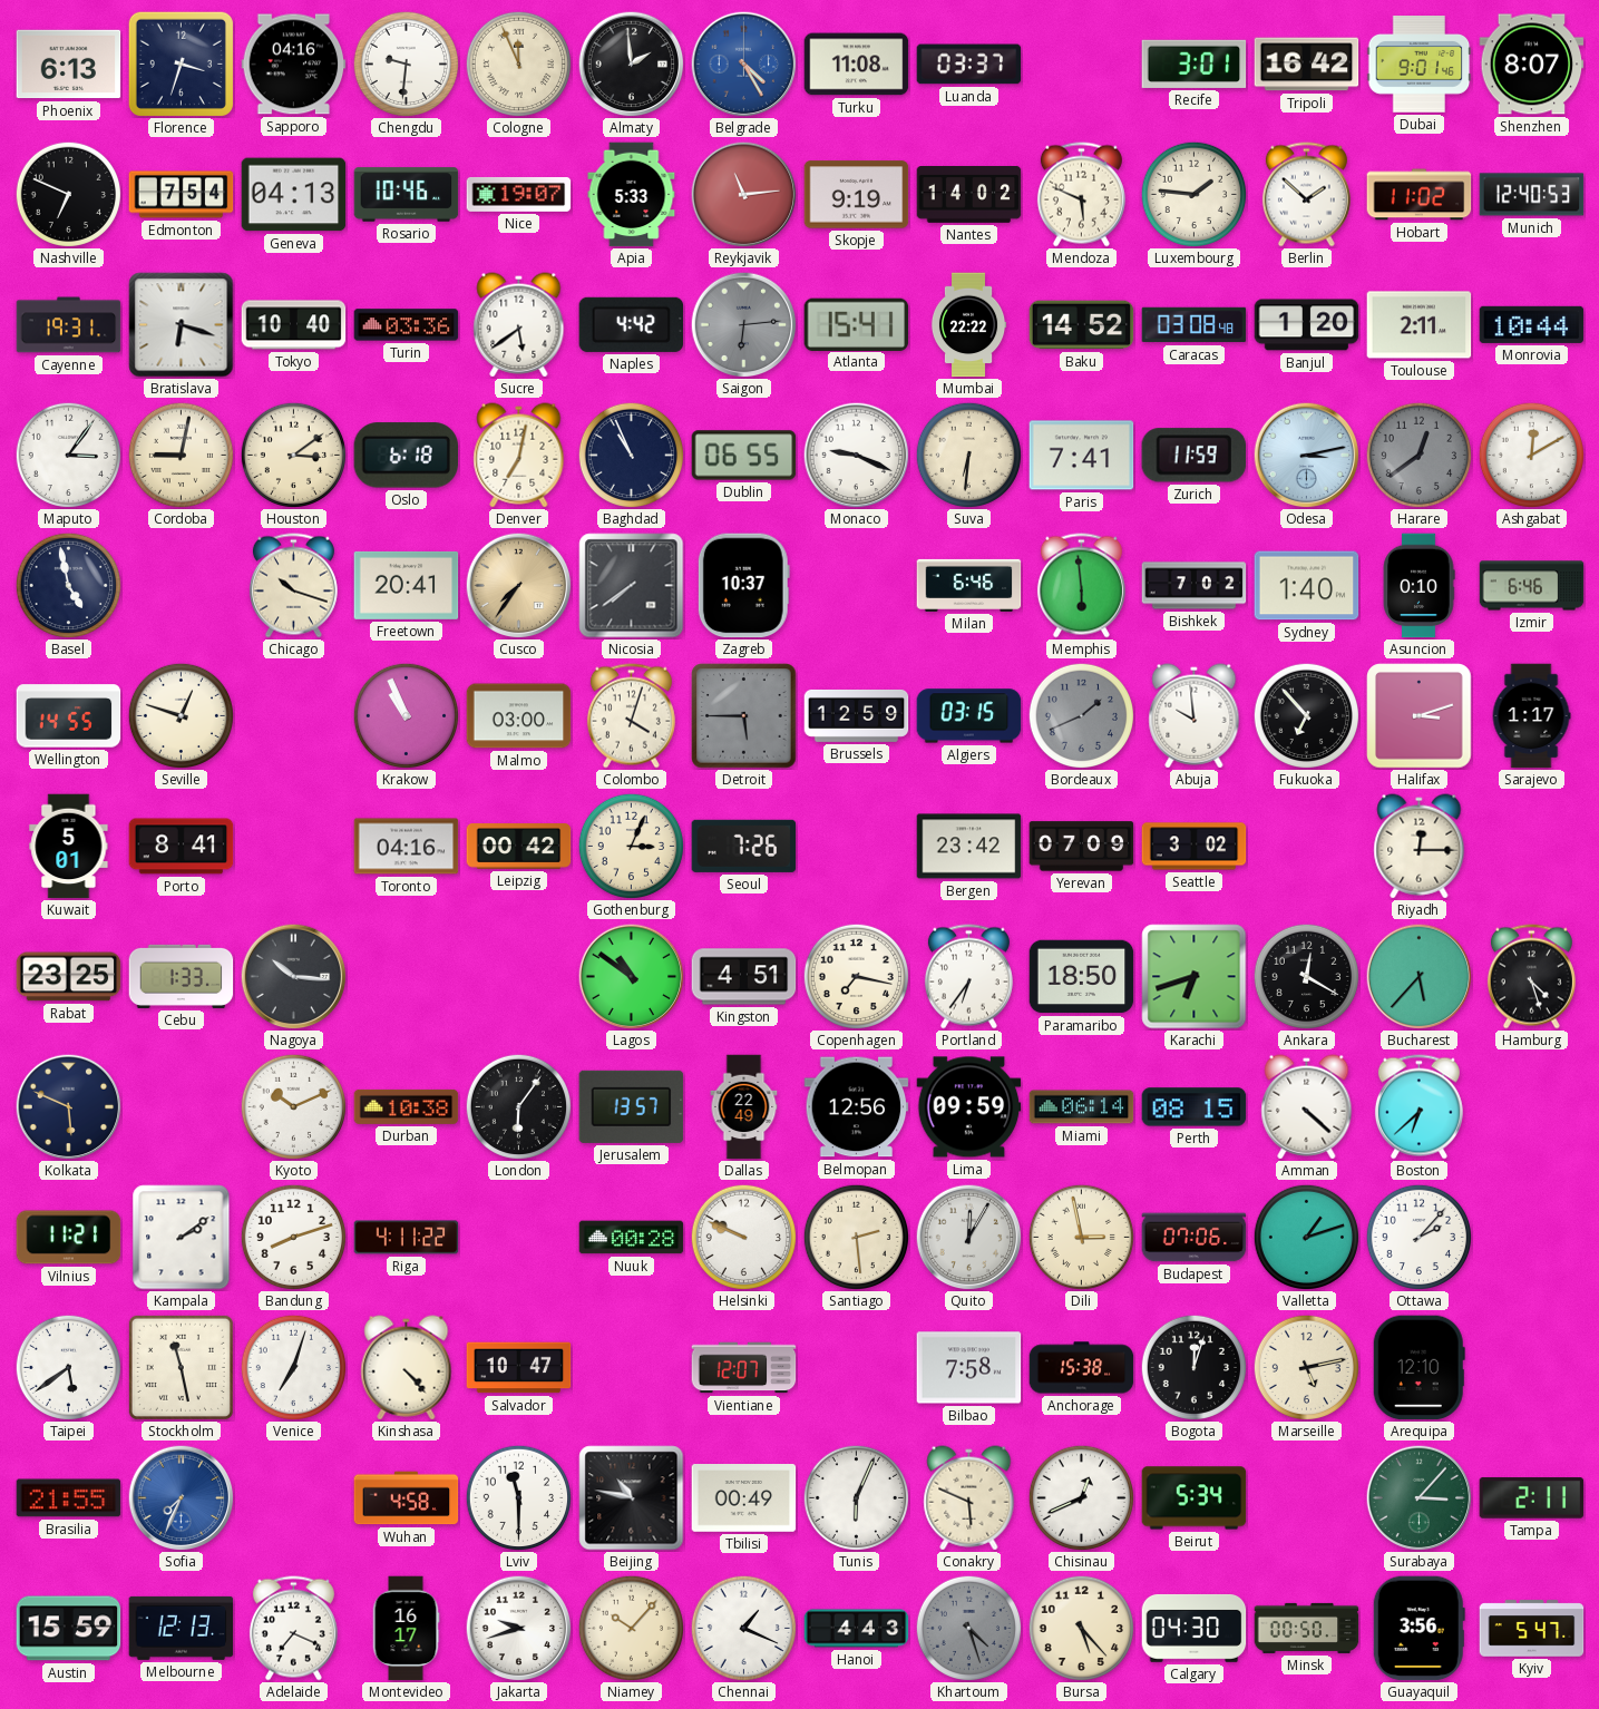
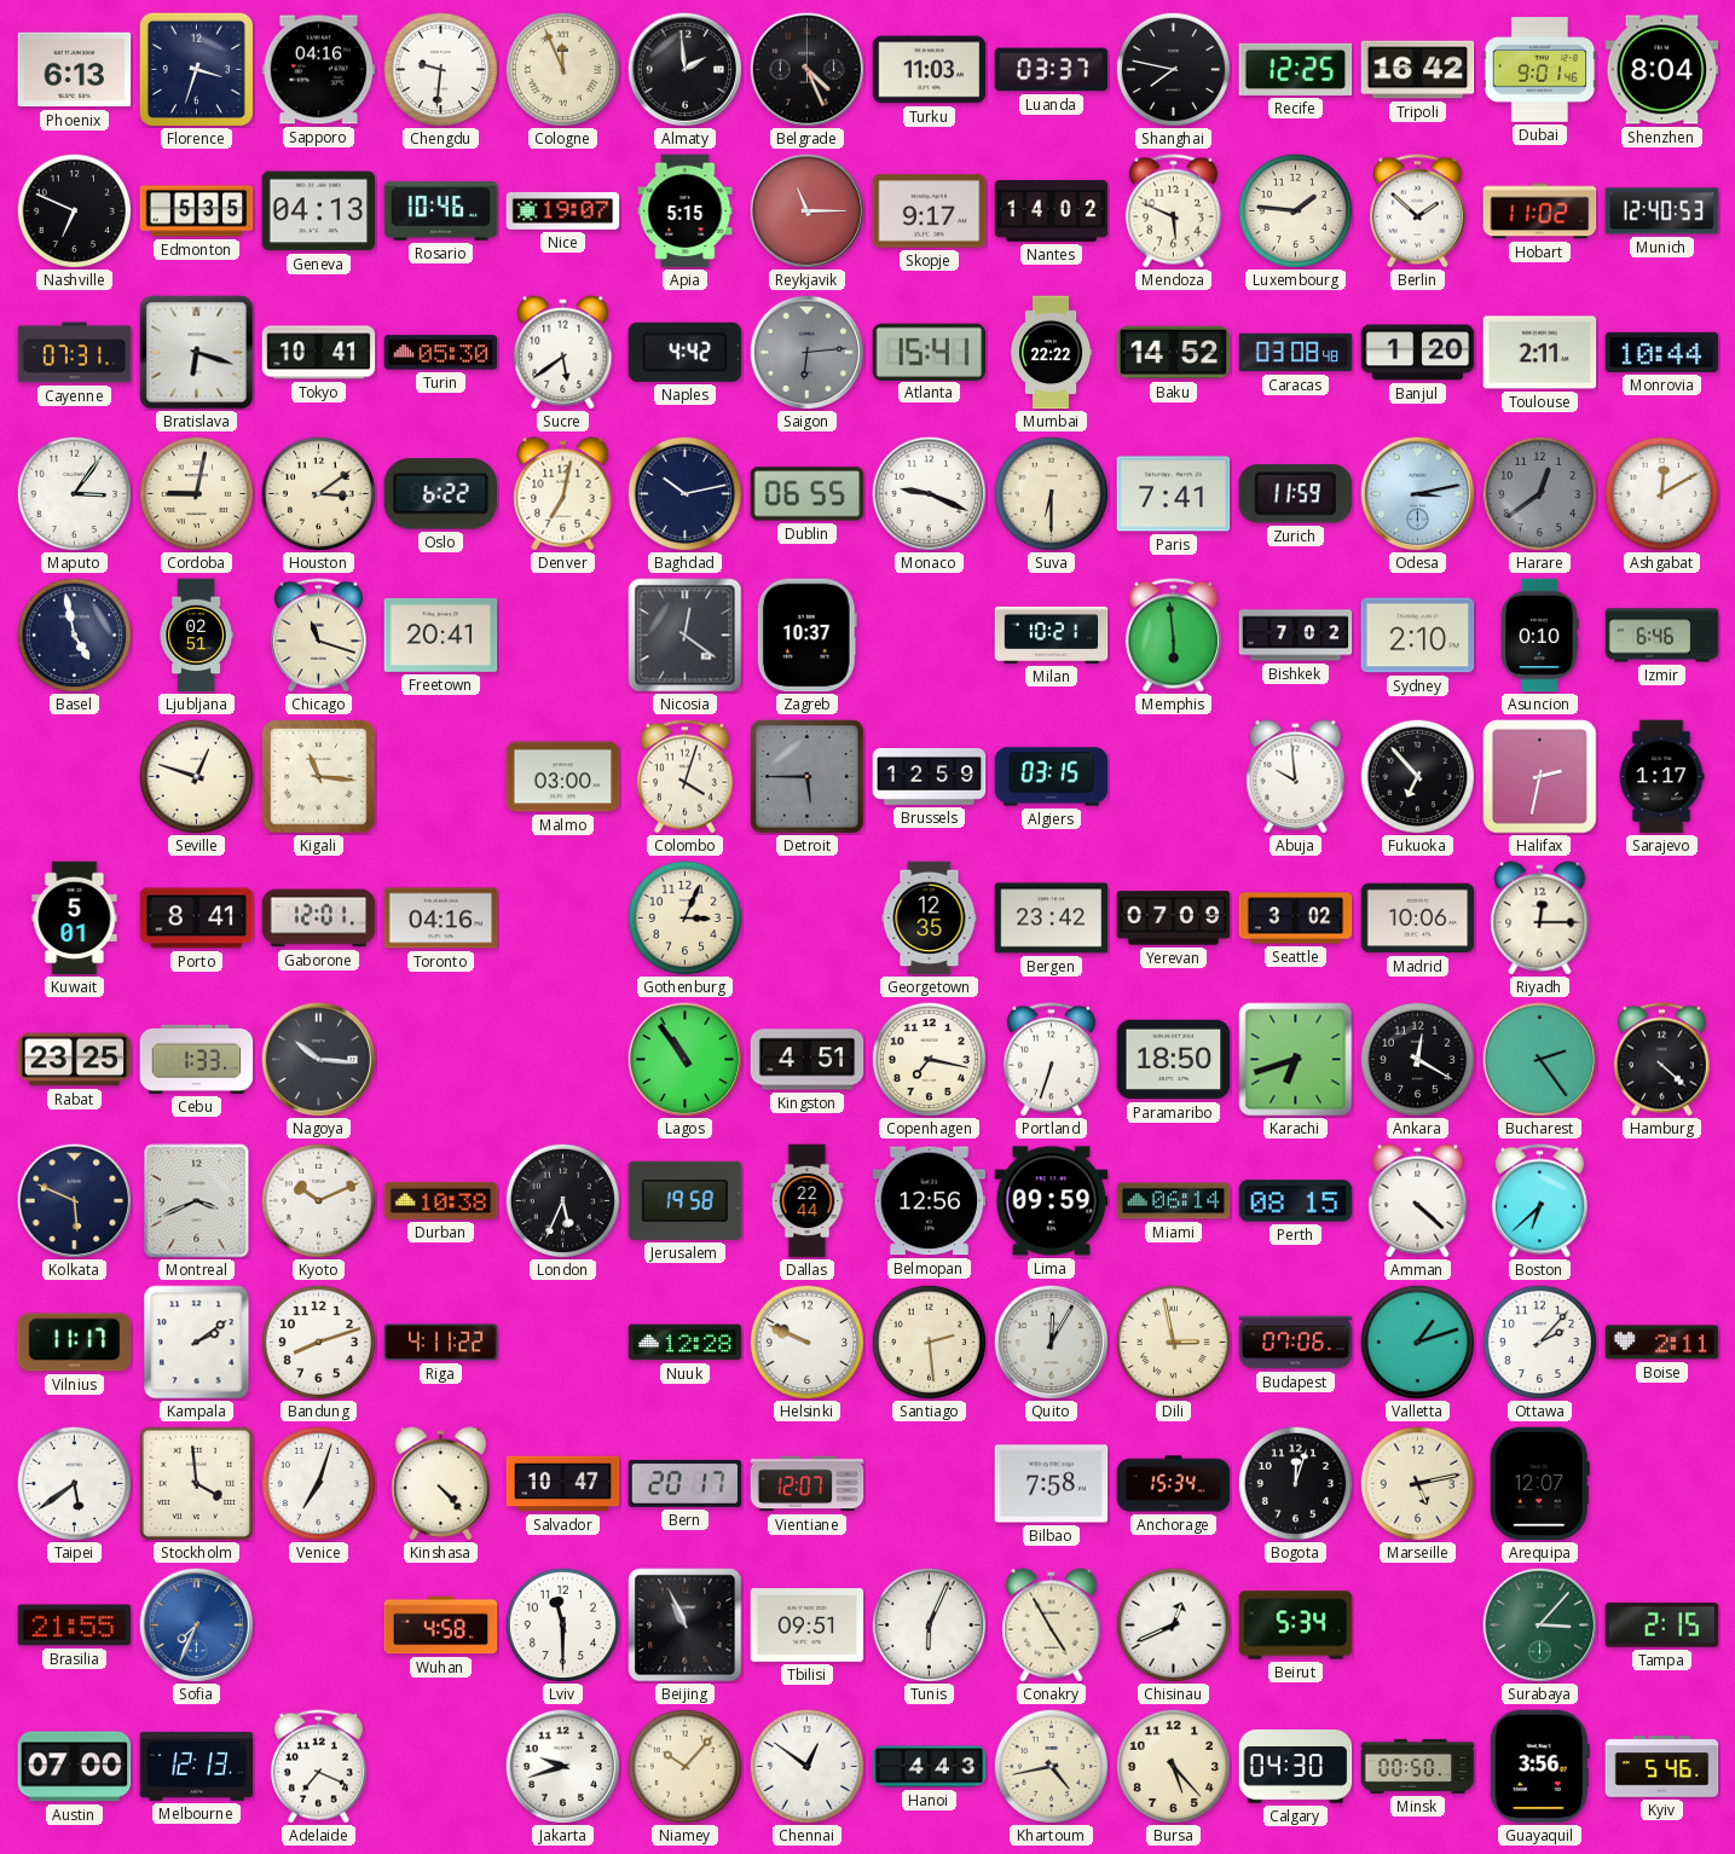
Belgrade: 4:25 -> 4:26
Belgrade dial: blue -> black
Turku: 11:08 -> 11:03
Shanghai: none -> 7:47
Recife: 3:01 -> 12:25
Shenzhen: 8:07 -> 8:04
Edmonton: 7:54 -> 5:35
Apia: 5:33 -> 5:15
Reykjavik: 11:14 -> 11:15
Skopje: 9:19 -> 9:17
Cayenne: 19:31 -> 07:31
Tokyo: 10:40 -> 10:41
Turin: 03:36 -> 05:30
Oslo: 6:18 -> 6:22
Baghdad: 10:56 -> 10:13
Suva: 6:31 -> 6:30
Ljubljana: none -> 02:51
Chicago: 10:18 -> 11:18
Cusco: 7:36 -> none
Nicosia: 7:39 -> 12:21
Milan: 6:46 -> 10:21
Sydney: 1:40 -> 2:10
Wellington: 14:55 -> none
Kigali: none -> 11:16
Krakow: 10:56 -> none
Bordeaux: 1:41 -> none
Halifax: 3:12 -> 2:32
Gaborone: none -> 12:01
Leipzig: 00:42 -> none
Seoul: 7:26 -> none
Georgetown: none -> 12:35
Madrid: none -> 10:06
Lagos: 10:51 -> 10:54
Portland: 6:36 -> 6:33
Bucharest: 5:37 -> 2:24
Hamburg: 4:27 -> 4:22
Montreal: none -> 3:41
London: 6:06 -> 5:34
Jerusalem: 13:57 -> 19:58
Dallas: 22:49 -> 22:44
Vilnius: 11:21 -> 11:17
Nuuk: 00:28 -> 12:28
Boise: none -> 2:11
Stockholm: 11:28 -> 3:59
Bern: none -> 20:17
Anchorage: 15:38 -> 15:34
Arequipa: 12:10 -> 12:07
Beijing: 10:47 -> 10:56
Tbilisi: 00:49 -> 09:51
Conakry: 5:49 -> 4:55
Tampa: 2:11 -> 2:15
Austin: 15:59 -> 07:00
Montevideo: 16:17 -> none
Chennai: 1:19 -> 12:51
Khartoum: 4:27 -> 4:43
Khartoum dial: grey -> cream
Kyiv: 5:47 -> 5:46
